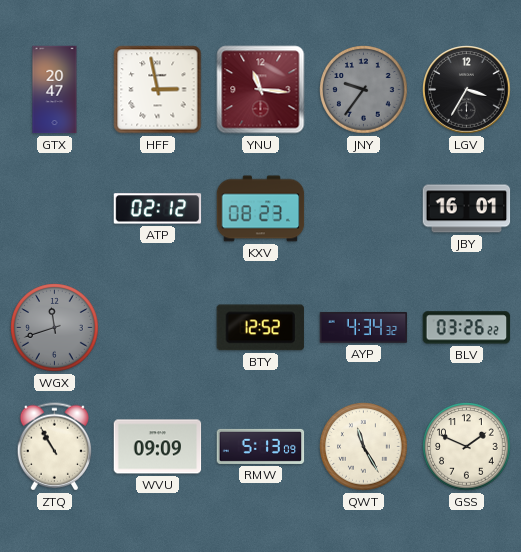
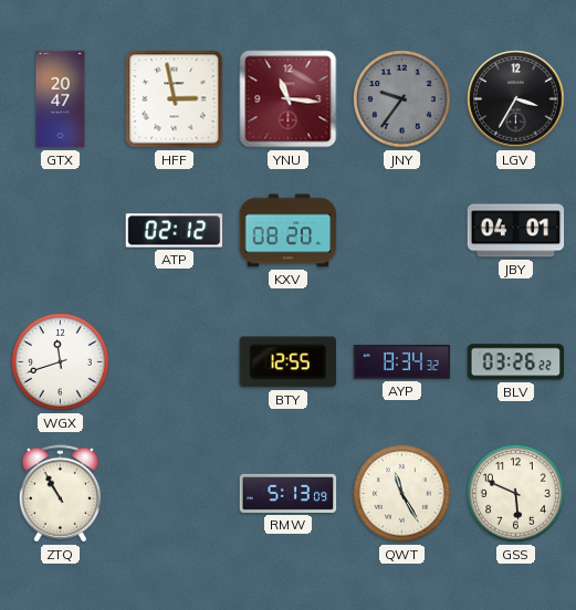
KXV: 08:23 -> 08:20
JBY: 16:01 -> 04:01
WGX dial: grey -> white
BTY: 12:52 -> 12:55
AYP: 4:34 -> 8:34
WVU: 09:09 -> none
GSS: 1:49 -> 5:49
